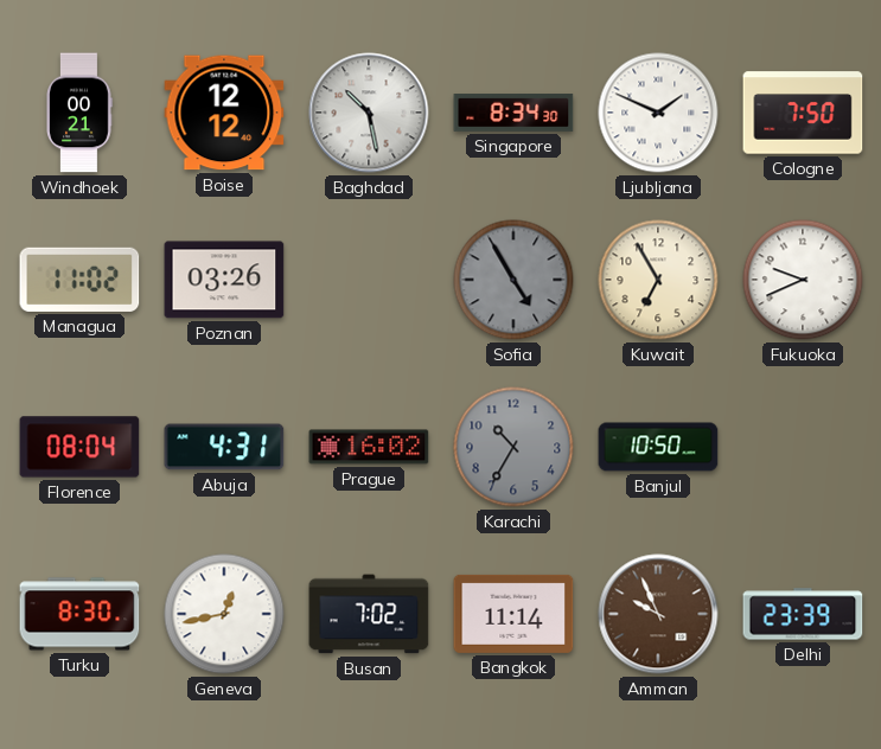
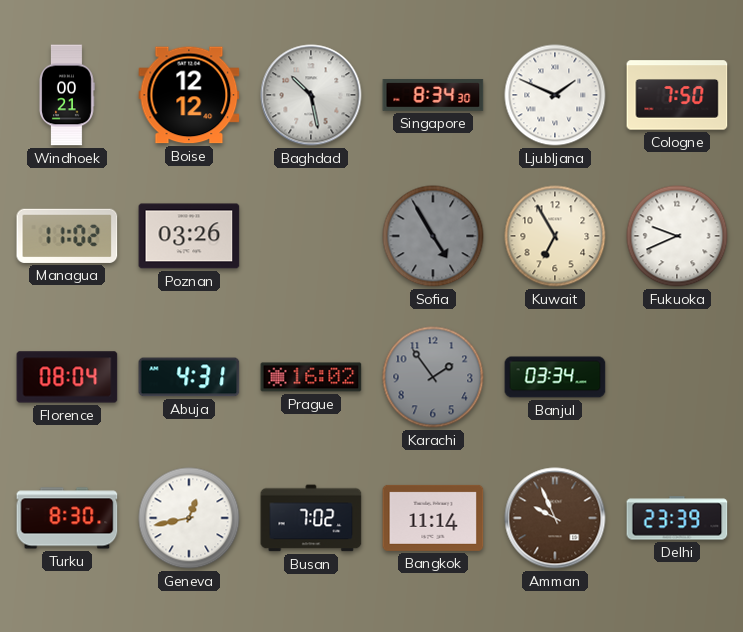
Karachi: 10:35 -> 1:54
Banjul: 10:50 -> 03:34
